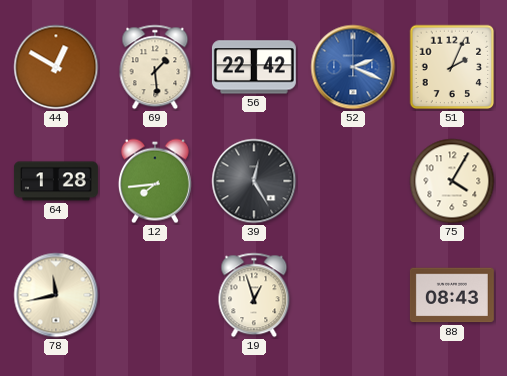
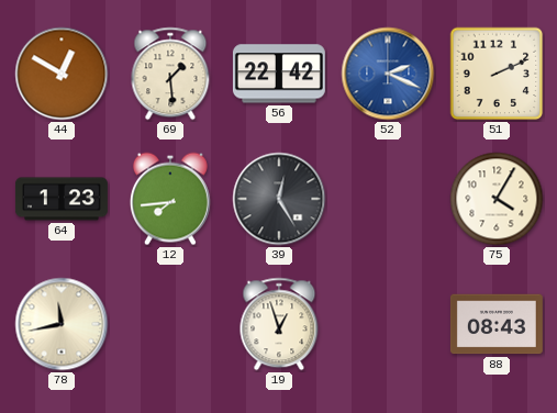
51: 2:04 -> 2:11
64: 1:28 -> 1:23
